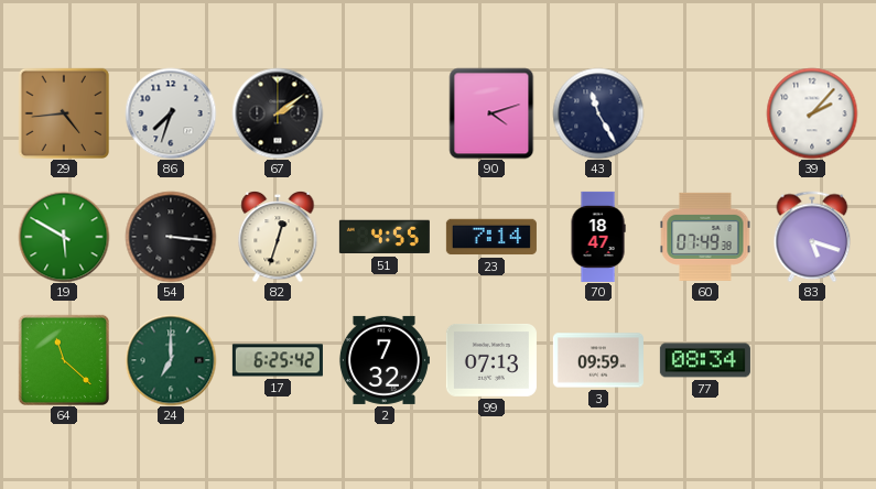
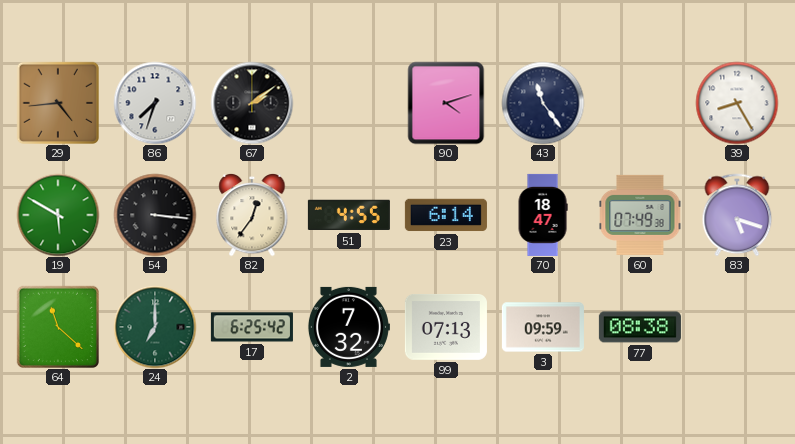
43: 11:25 -> 11:24
39: 2:07 -> 8:25
82: 12:33 -> 12:36
23: 7:14 -> 6:14
77: 08:34 -> 08:38
